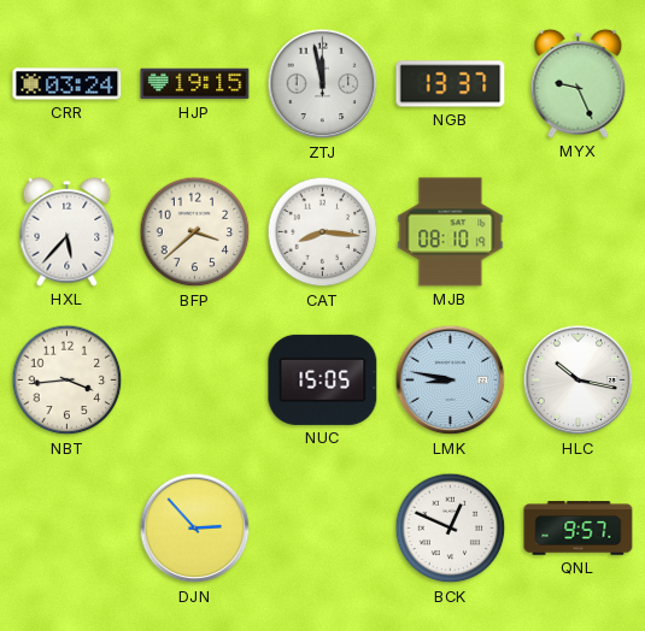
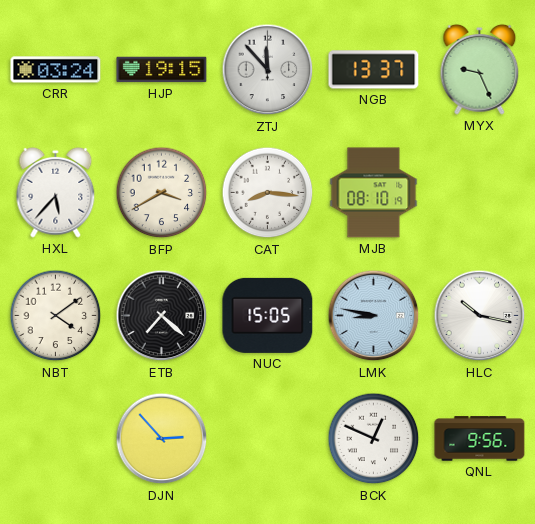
ZTJ: 11:58 -> 11:53
BFP: 3:38 -> 3:40
NBT: 3:44 -> 4:09
ETB: none -> 7:22
QNL: 9:57 -> 9:56
